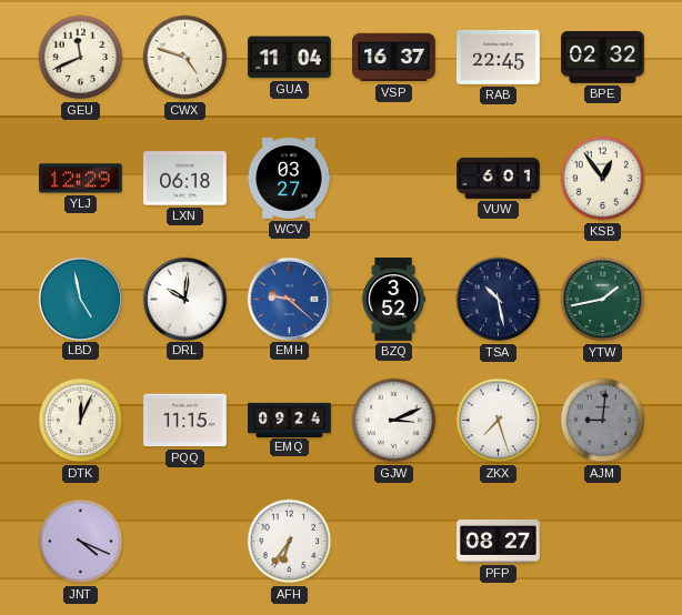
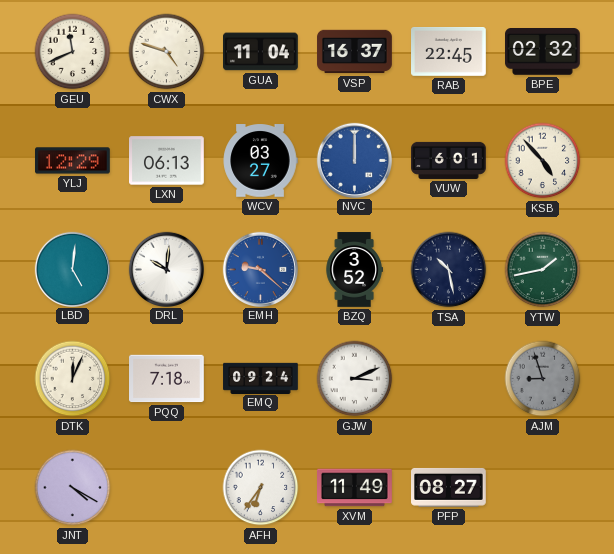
LXN: 06:18 -> 06:13
NVC: none -> 12:00
KSB: 12:54 -> 4:53
LBD: 4:58 -> 5:01
PQQ: 11:15 -> 7:18
ZKX: 7:27 -> none
AJM: 9:01 -> 8:57
JNT: 4:19 -> 4:20
XVM: none -> 11:49
